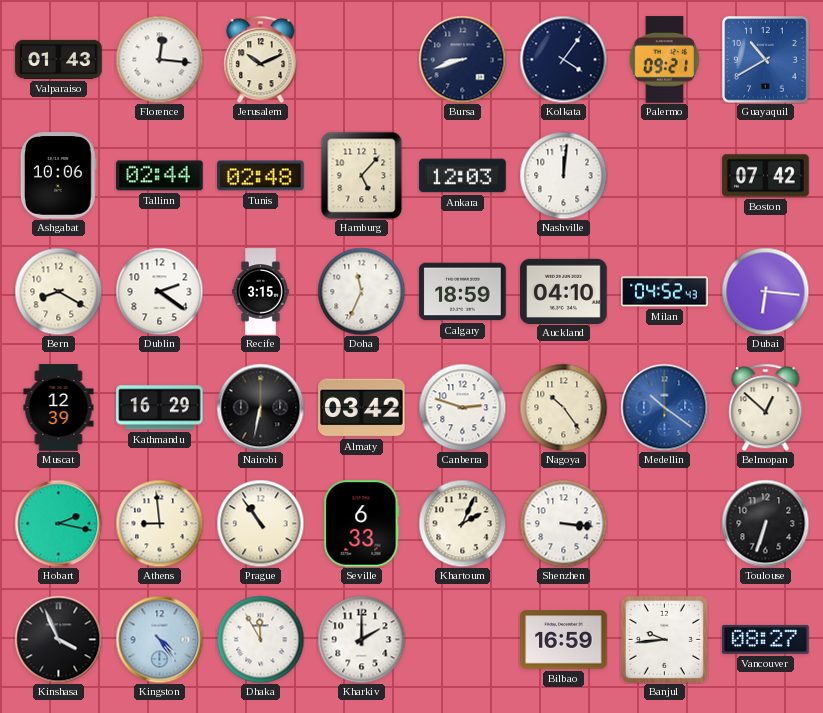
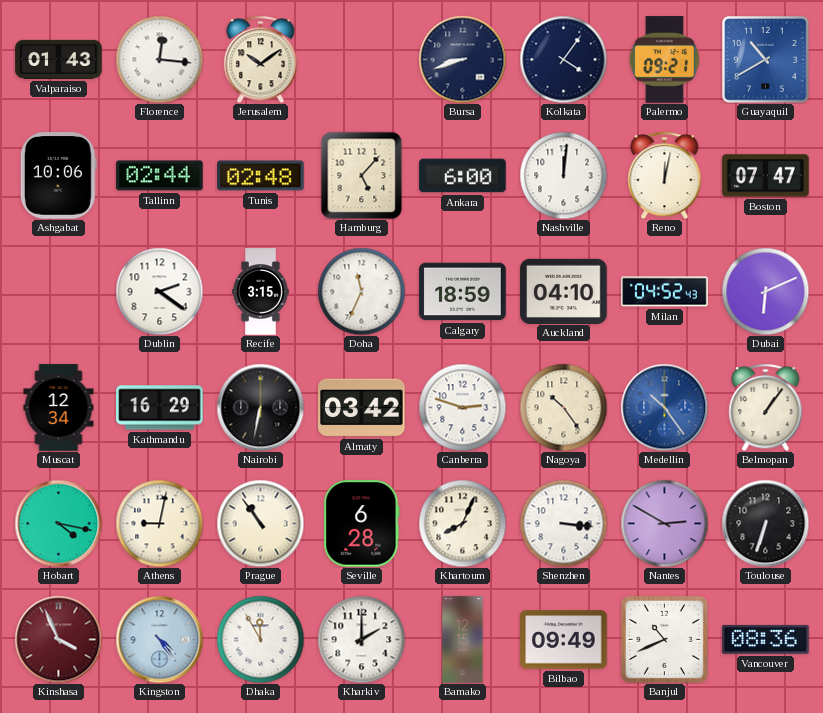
Jerusalem: 10:11 -> 10:09
Ankara: 12:03 -> 6:00
Reno: none -> 12:02
Boston: 07:42 -> 07:47
Bern: 8:20 -> none
Dubai: 6:16 -> 6:11
Muscat: 12:39 -> 12:34
Medellin: 10:21 -> 10:24
Belmopan: 12:52 -> 1:06
Hobart: 2:17 -> 4:17
Athens: 8:59 -> 9:02
Seville: 6:33 -> 6:28
Khartoum: 2:04 -> 8:04
Nantes: none -> 2:50
Kinshasa dial: black -> burgundy
Bamako: none -> 12:15
Bilbao: 16:59 -> 09:49
Banjul: 9:44 -> 10:41
Vancouver: 08:27 -> 08:36
